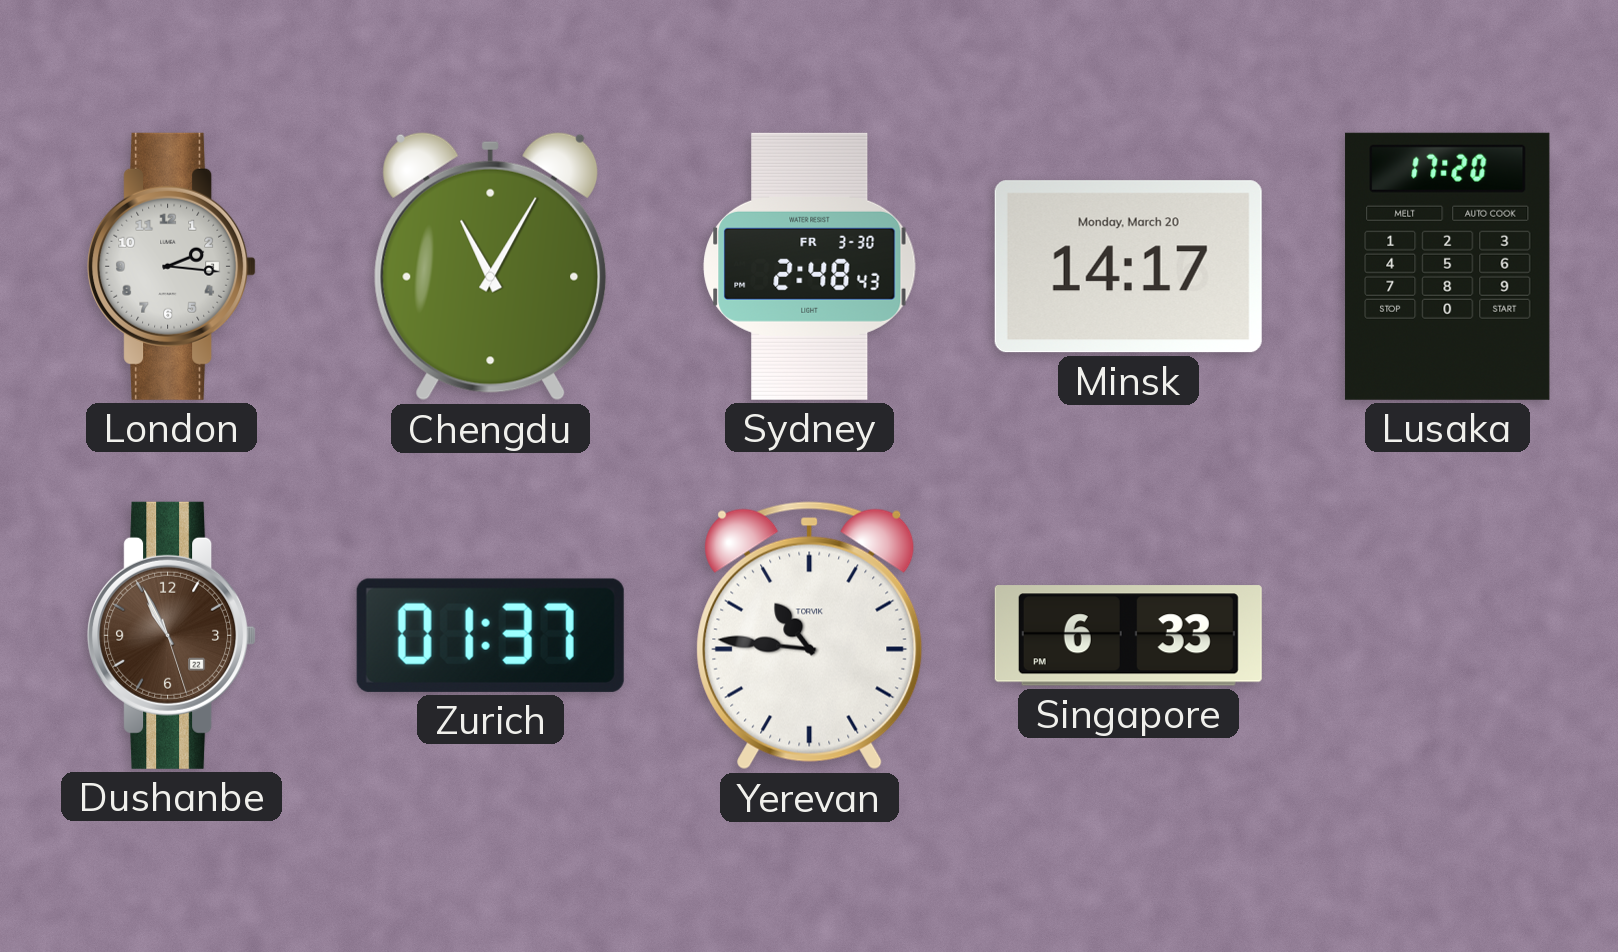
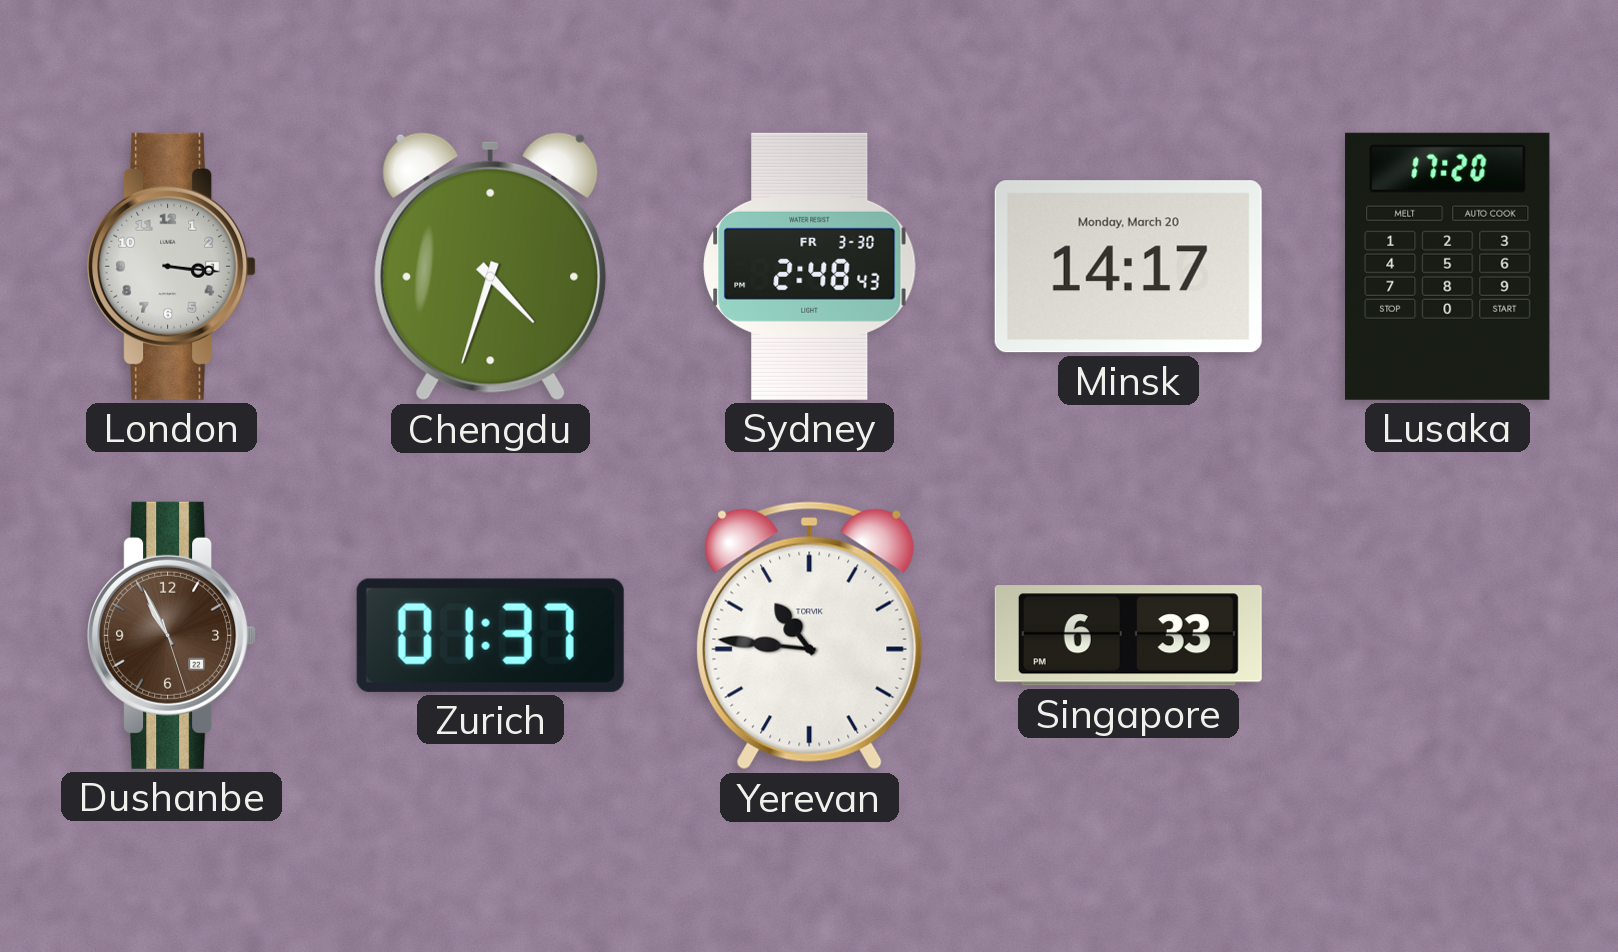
London: 2:16 -> 3:16
Chengdu: 11:05 -> 4:33
